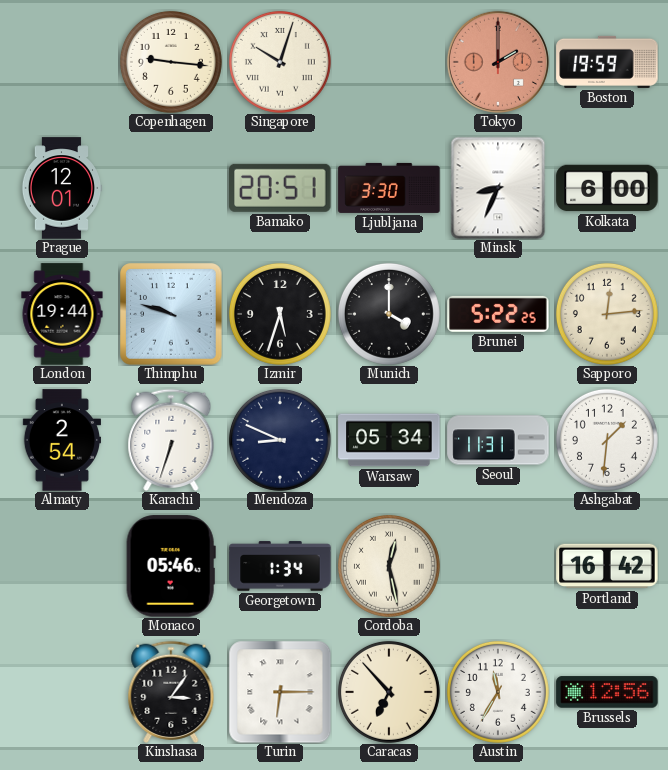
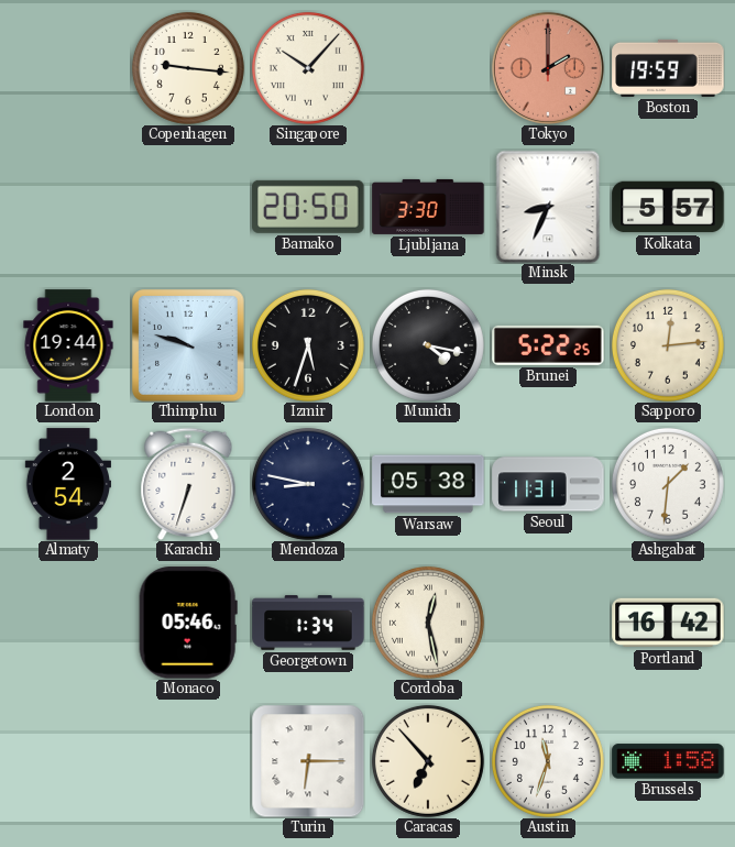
Singapore: 10:03 -> 10:07
Prague: 12:01 -> none
Bamako: 20:51 -> 20:50
Kolkata: 6:00 -> 5:57
Munich: 4:00 -> 4:17
Mendoza: 8:49 -> 8:47
Warsaw: 05:34 -> 05:38
Kinshasa: 3:06 -> none
Austin: 11:35 -> 11:33
Brussels: 12:56 -> 1:58
